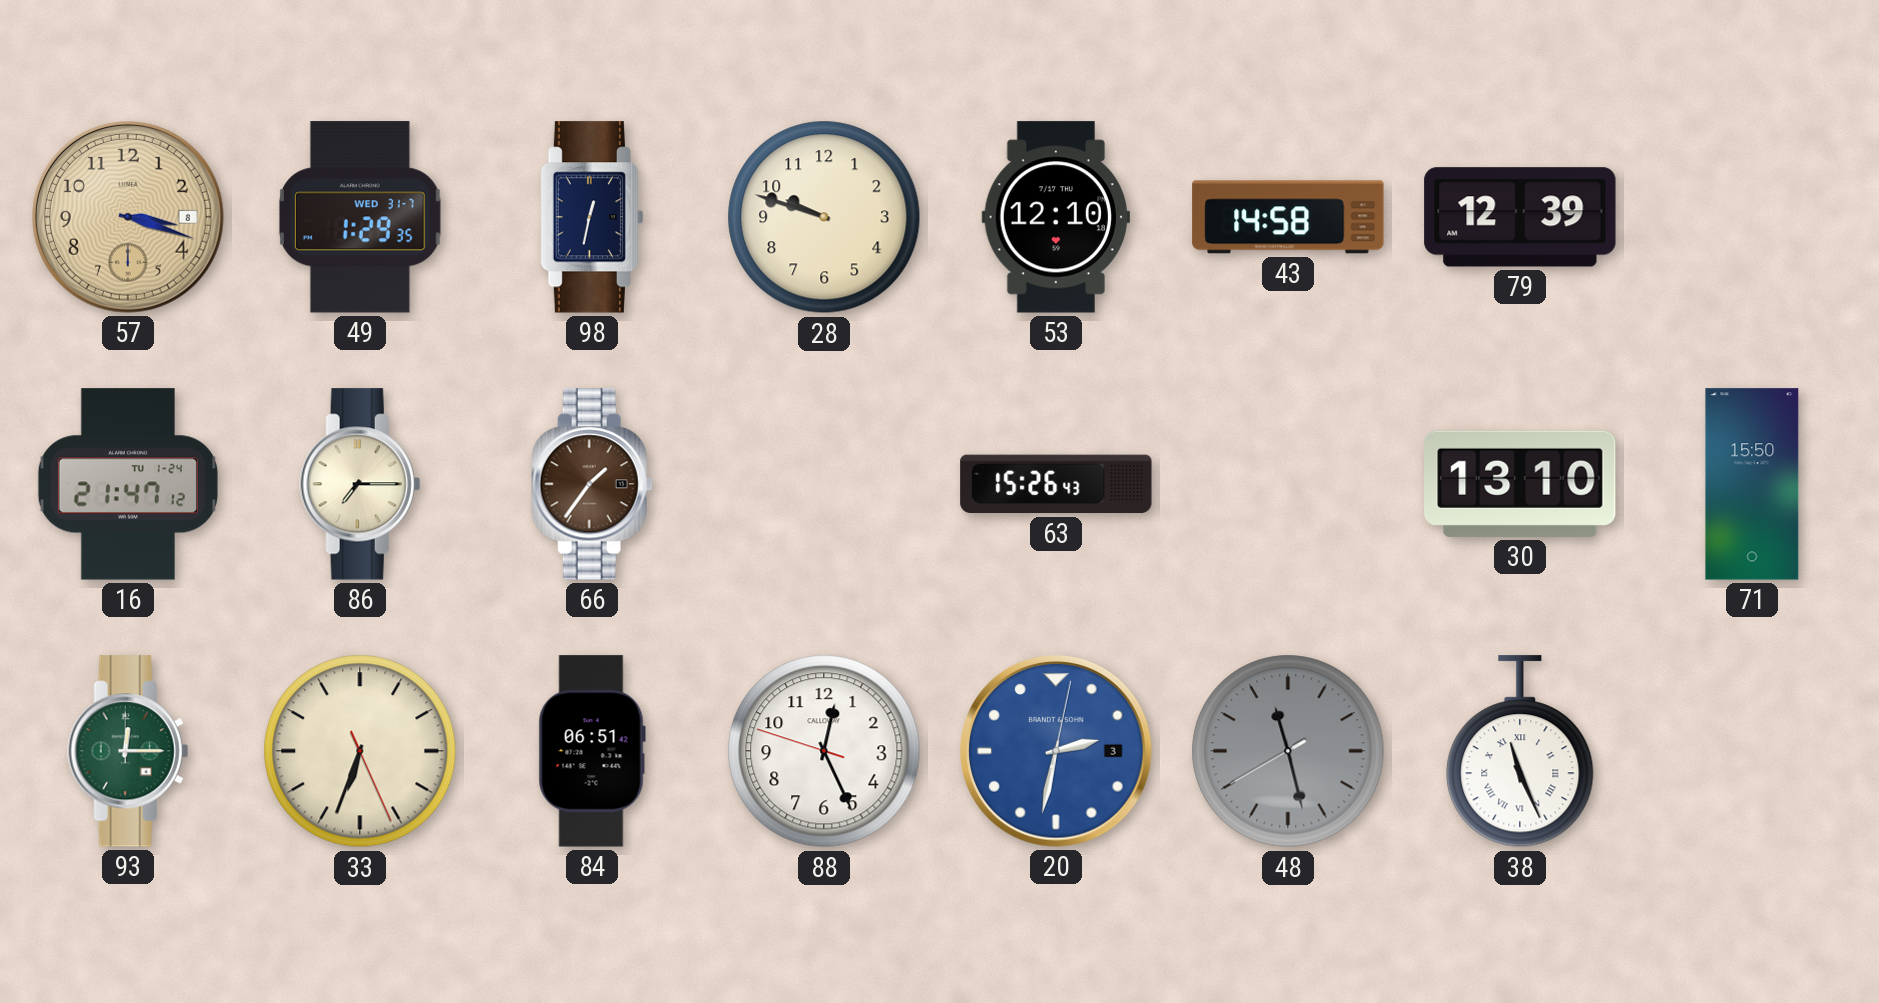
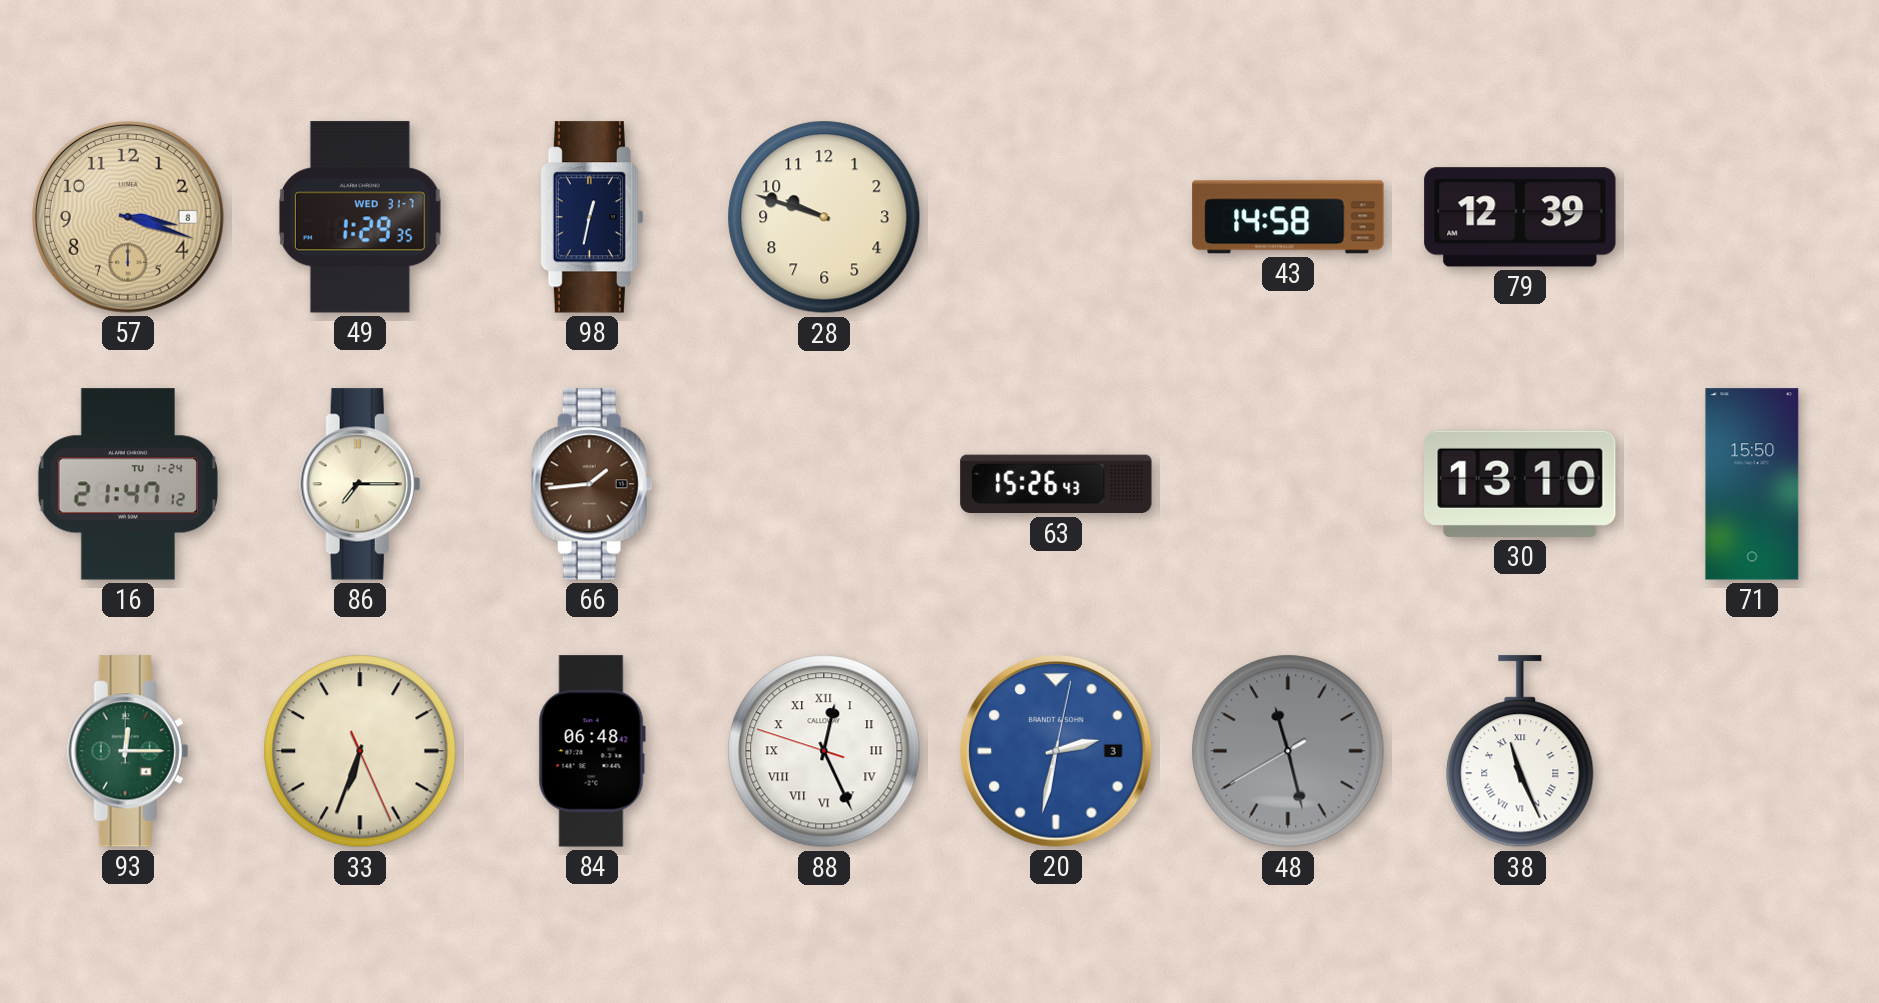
53: 12:10 -> none
66: 1:36 -> 1:44
84: 06:51 -> 06:48
88 numerals: Arabic -> Roman
